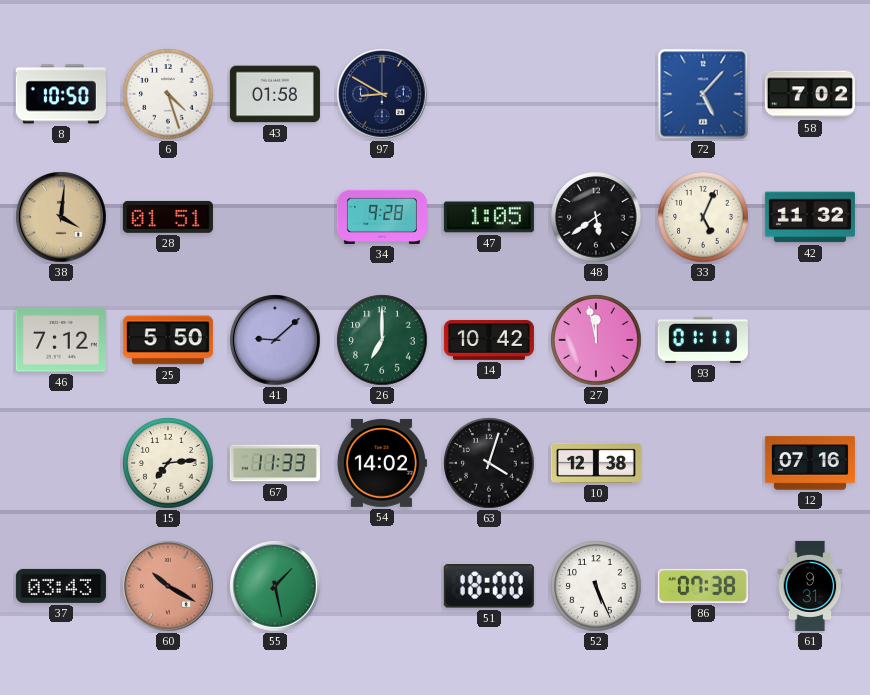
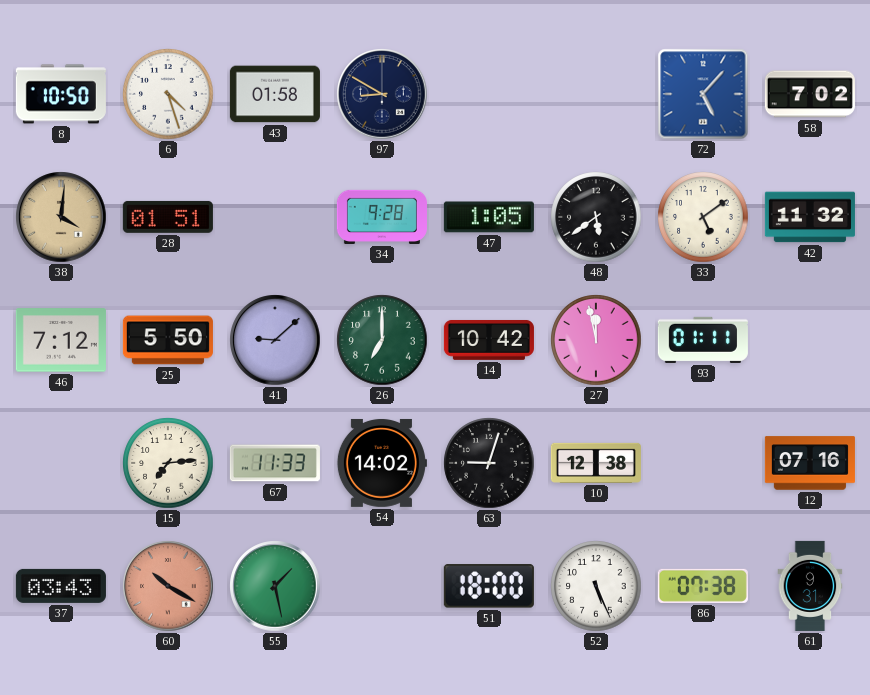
33: 5:04 -> 5:09
63: 4:03 -> 9:03
